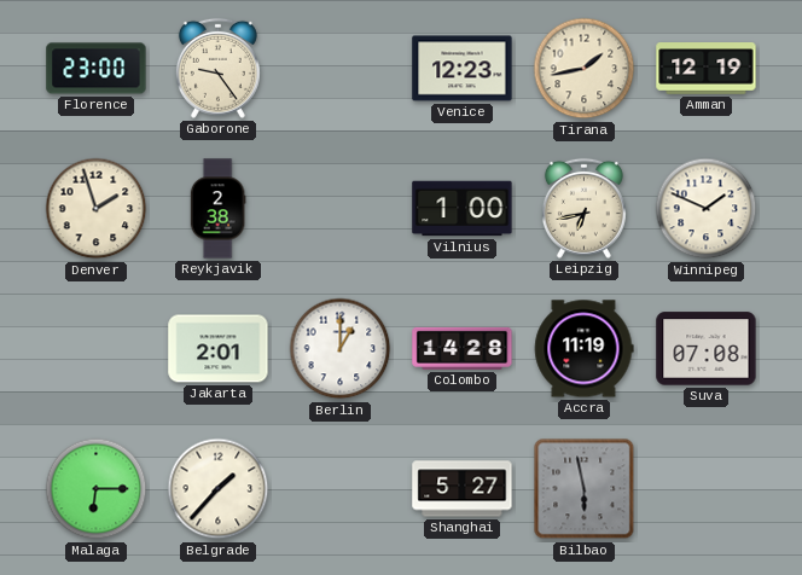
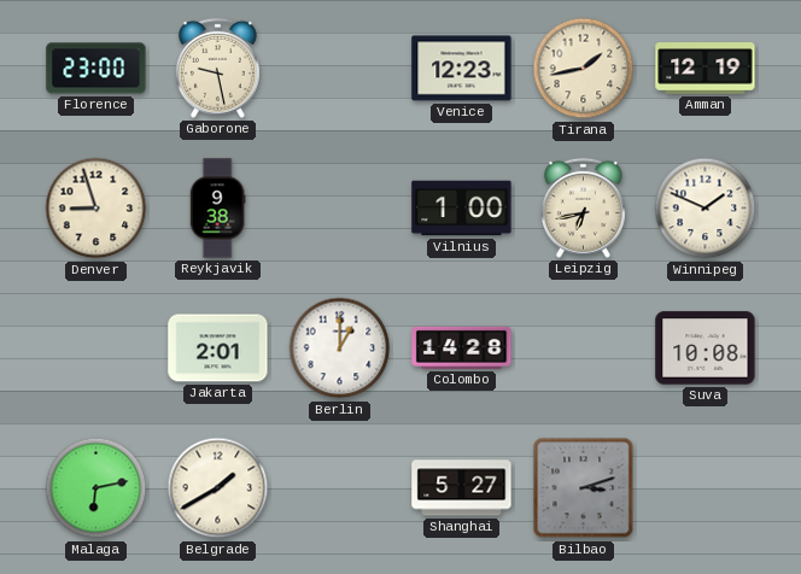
Gaborone: 9:24 -> 9:28
Denver: 1:57 -> 8:57
Reykjavik: 2:38 -> 9:38
Accra: 11:19 -> none
Suva: 07:08 -> 10:08
Malaga: 6:15 -> 6:13
Belgrade: 1:37 -> 1:40
Bilbao: 5:58 -> 3:12
